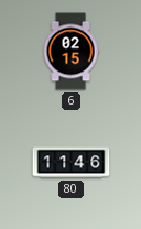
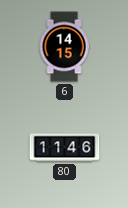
6: 02:15 -> 14:15
